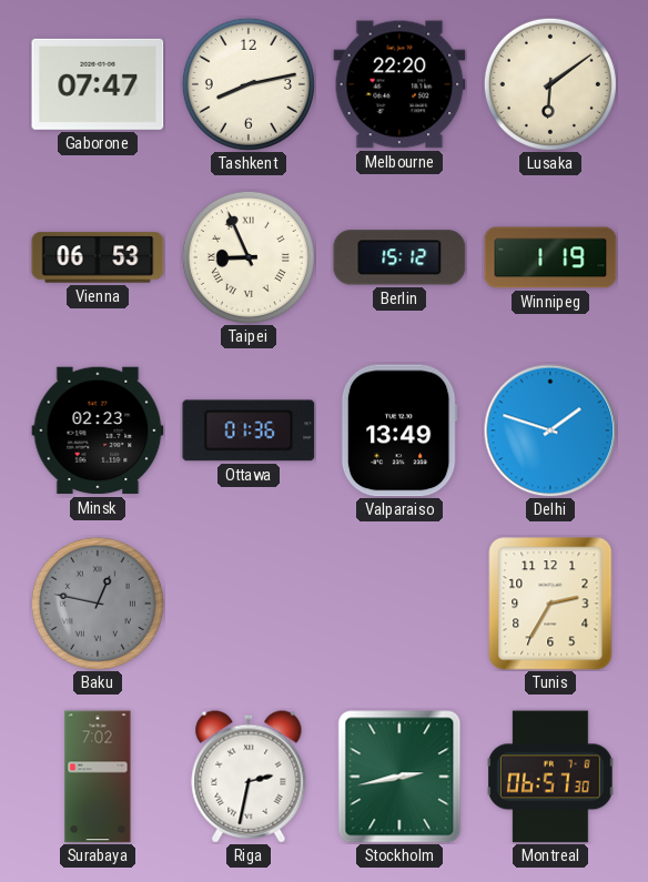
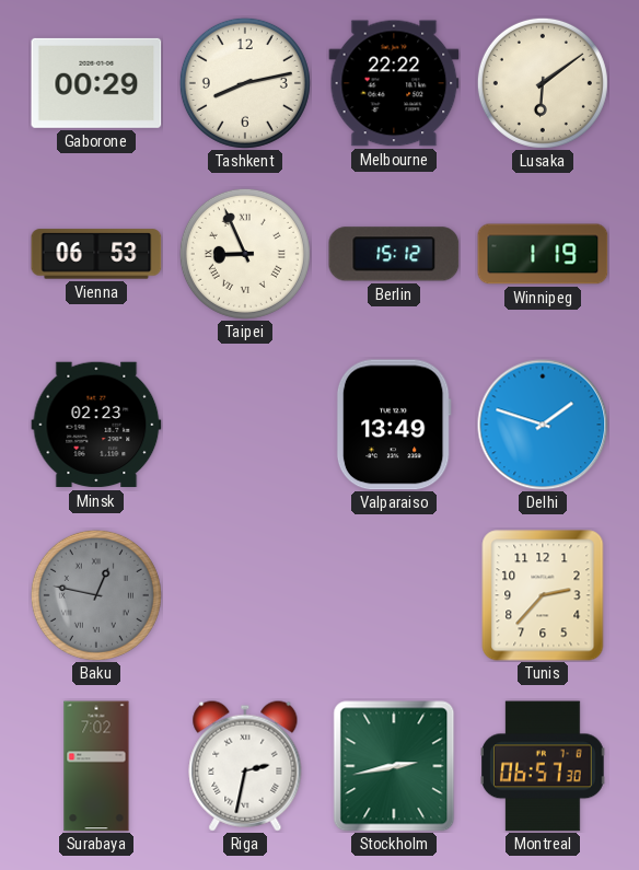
Gaborone: 07:47 -> 00:29
Melbourne: 22:20 -> 22:22
Ottawa: 01:36 -> none
Tunis: 2:35 -> 2:37
